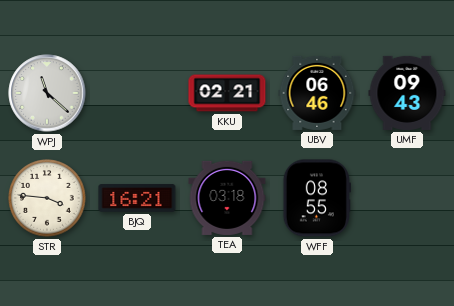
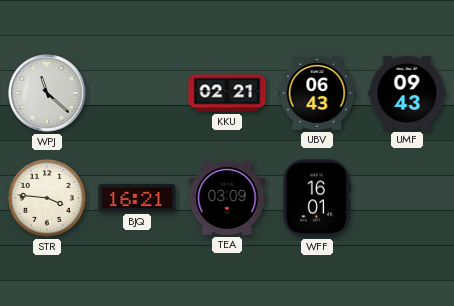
UBV: 06:46 -> 06:43
TEA: 03:18 -> 03:09
WFF: 08:55 -> 16:01
